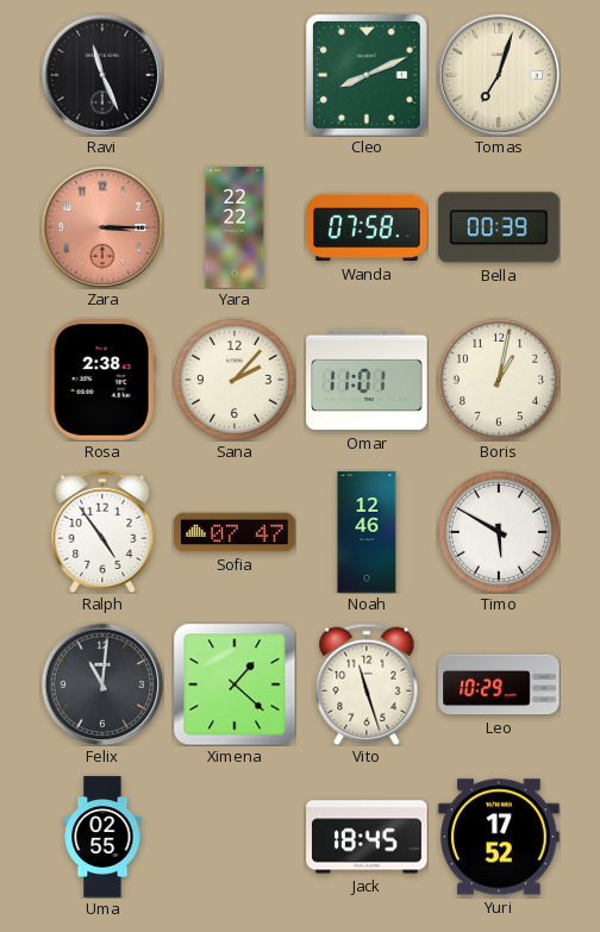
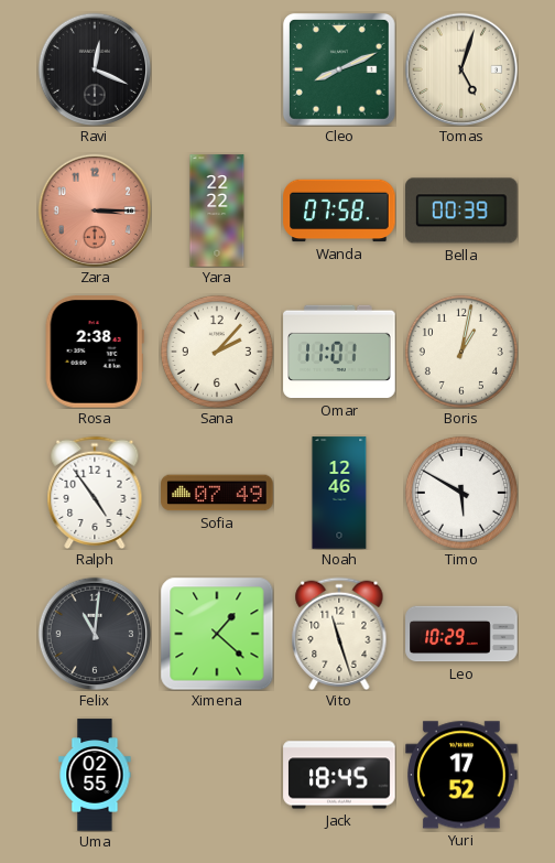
Ravi: 11:26 -> 12:19
Tomas: 7:03 -> 5:03
Sofia: 07:47 -> 07:49
